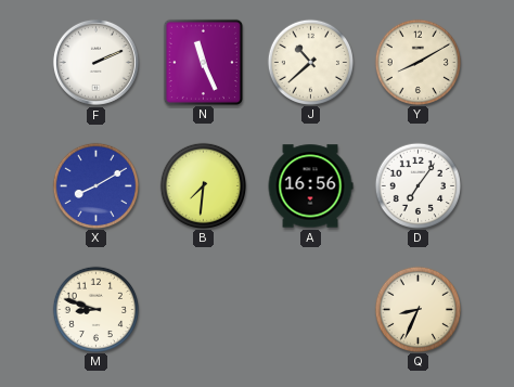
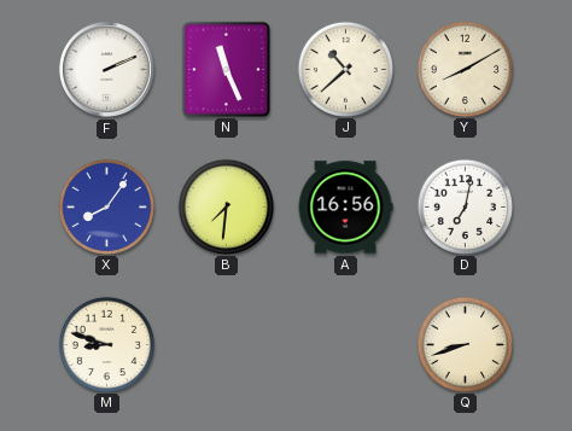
X: 8:10 -> 8:06
D: 7:06 -> 7:02
Q: 8:34 -> 8:42
